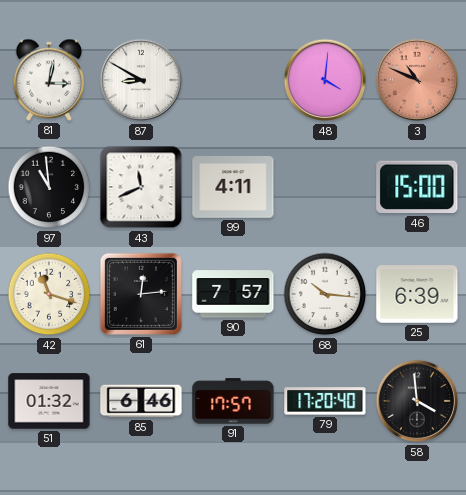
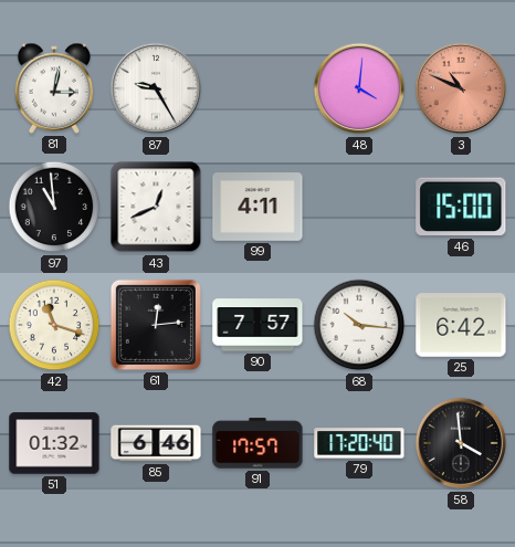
87: 8:50 -> 9:25
43: 11:41 -> 12:41
25: 6:39 -> 6:42
